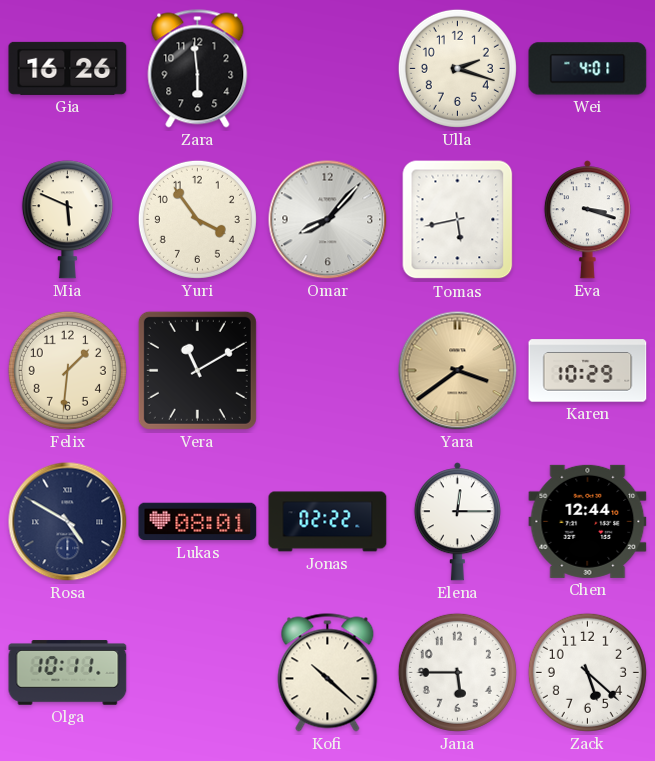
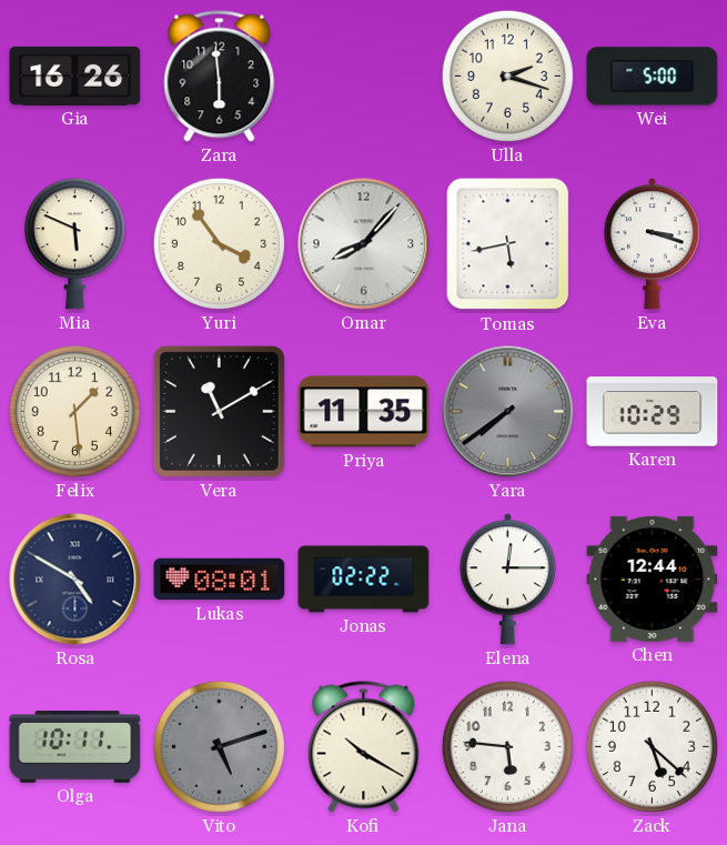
Wei: 4:01 -> 5:00
Felix: 1:31 -> 1:29
Priya: none -> 11:35
Yara: 3:39 -> 7:39
Yara dial: champagne -> grey
Vito: none -> 5:12
Kofi: 10:22 -> 10:20
Jana: 5:45 -> 5:46
